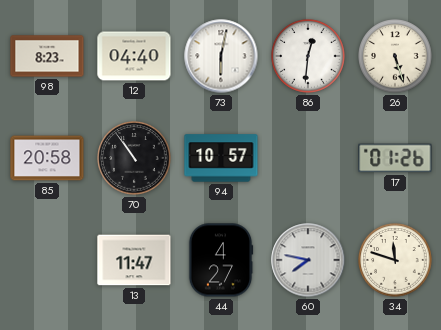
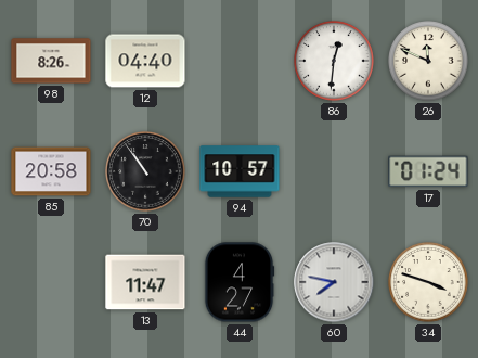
98: 8:23 -> 8:26
73: 6:02 -> none
26: 5:27 -> 11:49
17: 01:26 -> 01:24
34: 11:48 -> 3:48
